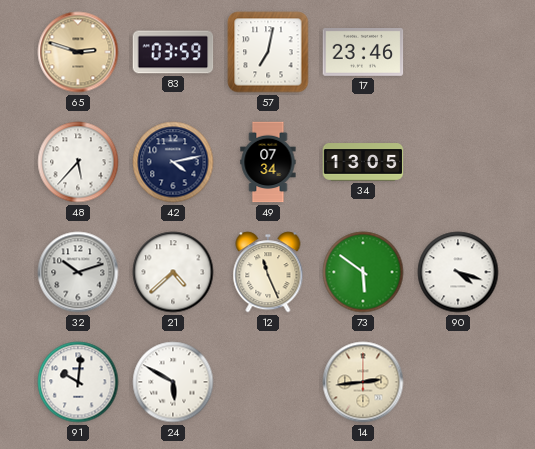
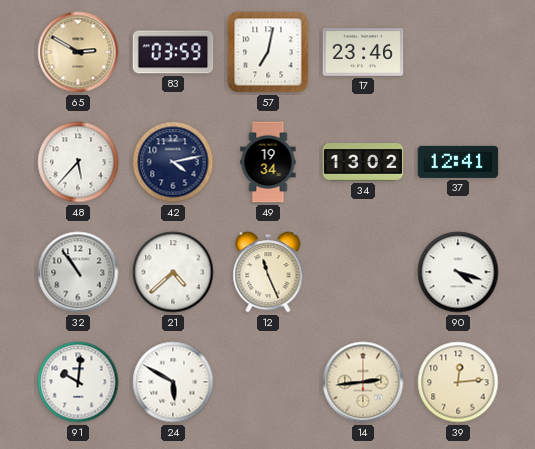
65: 2:48 -> 2:50
49: 07:34 -> 19:34
34: 13:05 -> 13:02
37: none -> 12:41
32: 10:12 -> 10:54
73: 5:51 -> none
39: none -> 12:14
